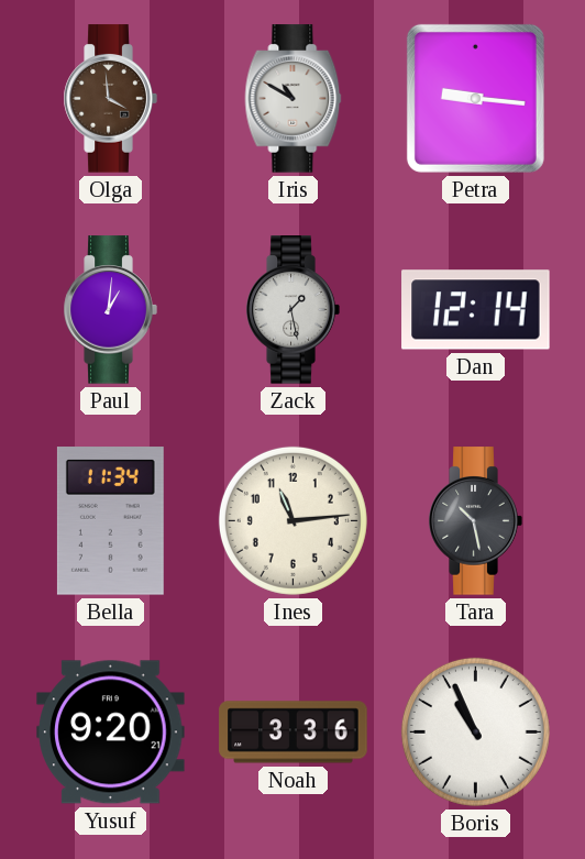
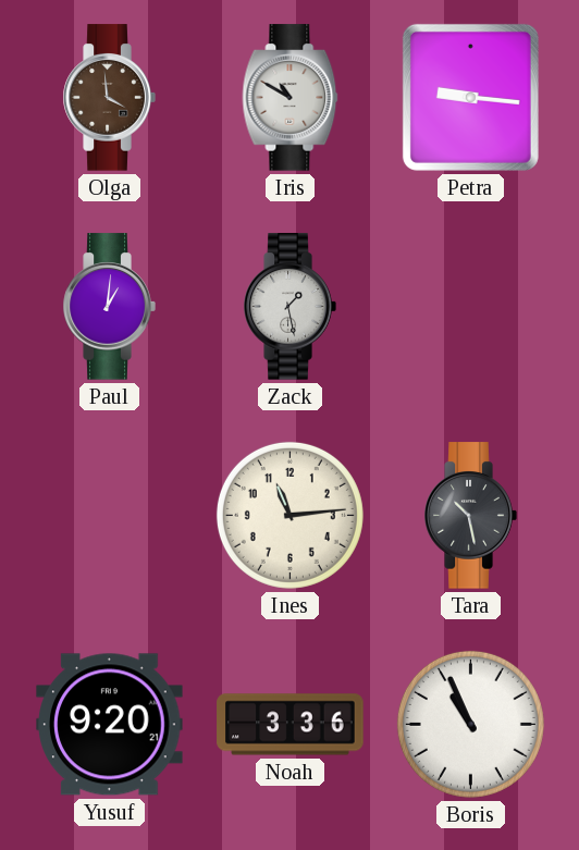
Dan: 12:14 -> none
Bella: 11:34 -> none
